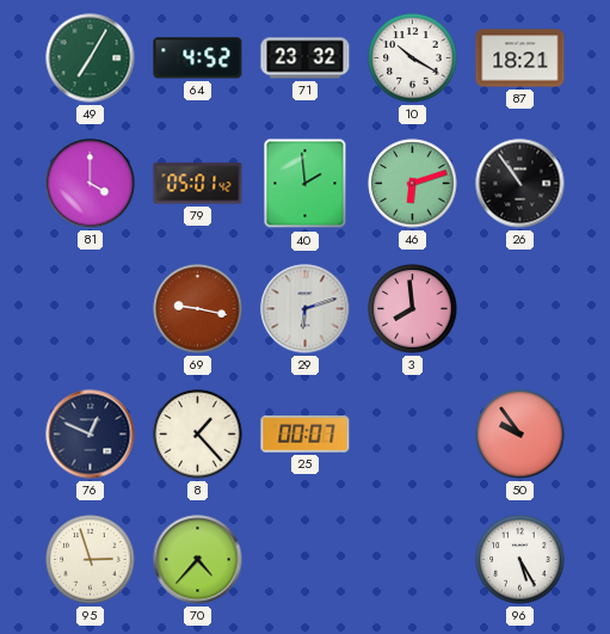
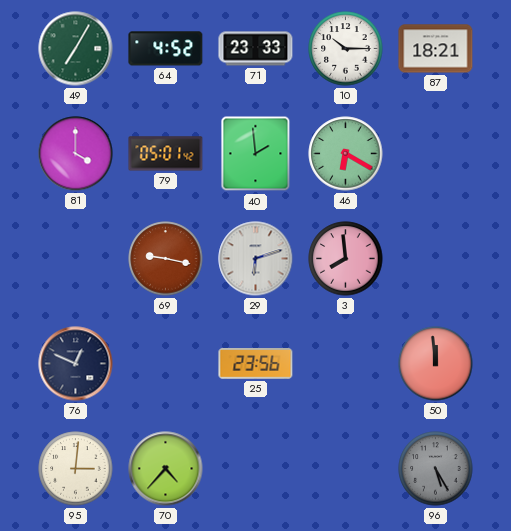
71: 23:32 -> 23:33
10: 10:20 -> 10:15
46: 6:12 -> 6:20
26: 10:54 -> none
8: 1:23 -> none
25: 00:07 -> 23:56
50: 9:54 -> 11:59
95: 2:57 -> 3:01
96 dial: white -> grey
